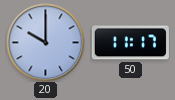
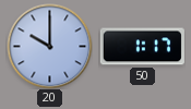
50: 11:17 -> 1:17
